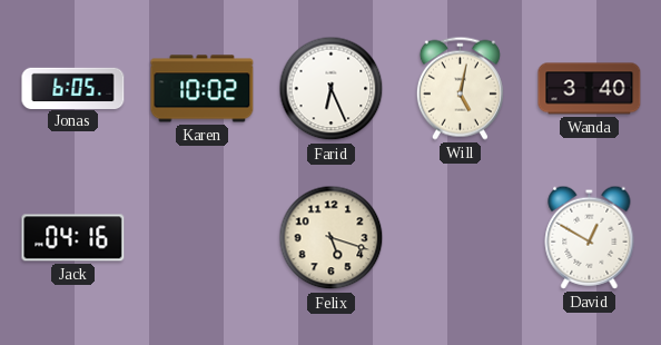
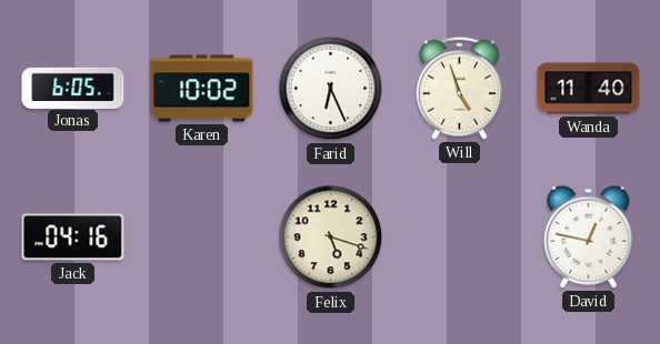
Will: 5:02 -> 4:57
Wanda: 3:40 -> 11:40
David: 12:50 -> 12:47
